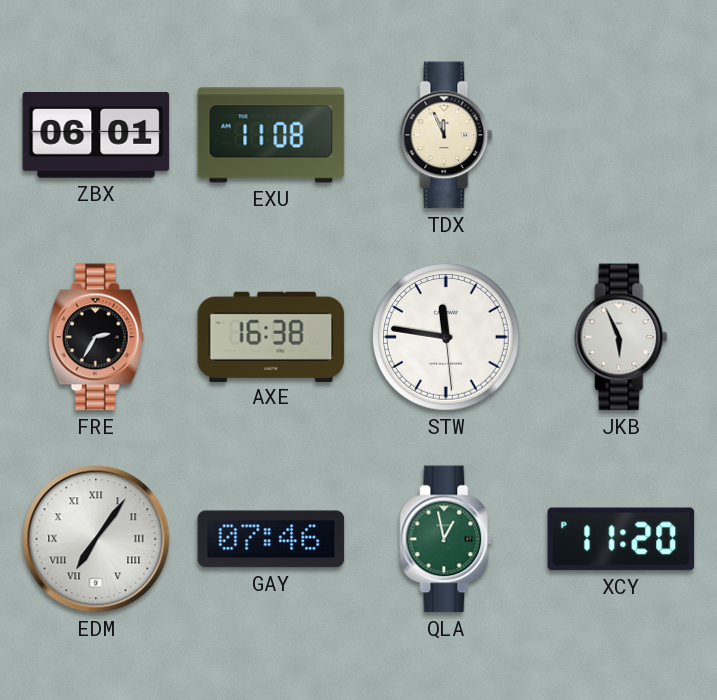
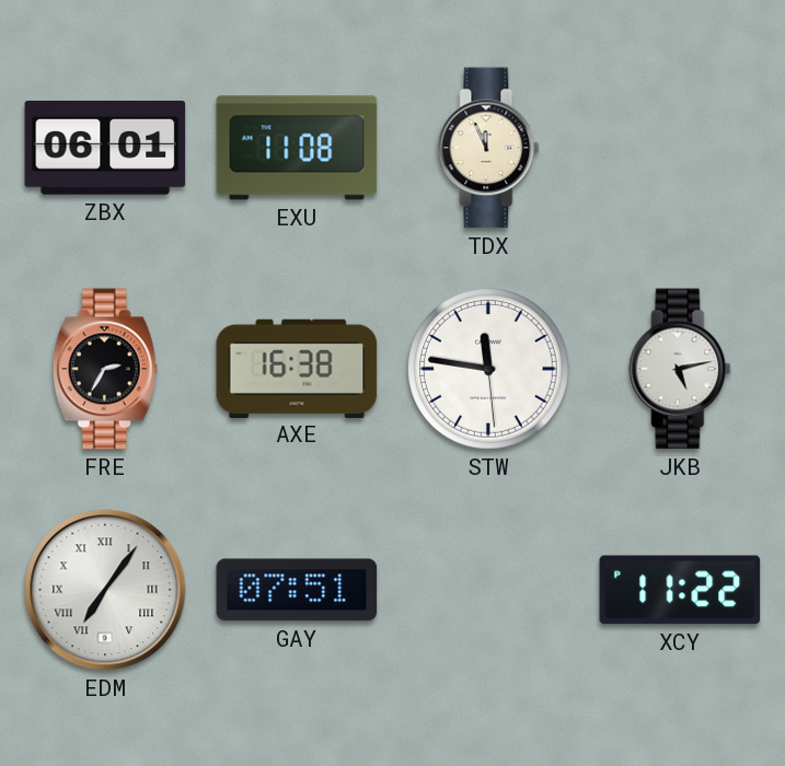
JKB: 5:56 -> 5:13
GAY: 07:46 -> 07:51
QLA: 12:58 -> none
XCY: 11:20 -> 11:22
